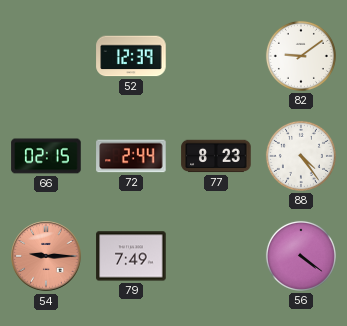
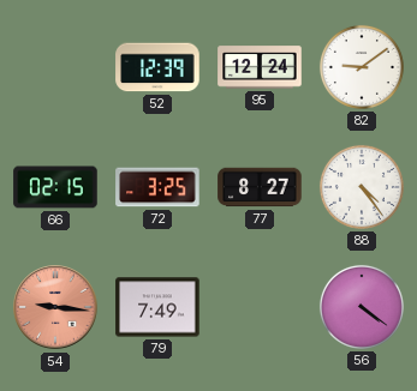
95: none -> 12:24
72: 2:44 -> 3:25
77: 8:23 -> 8:27
54: 9:15 -> 9:16
